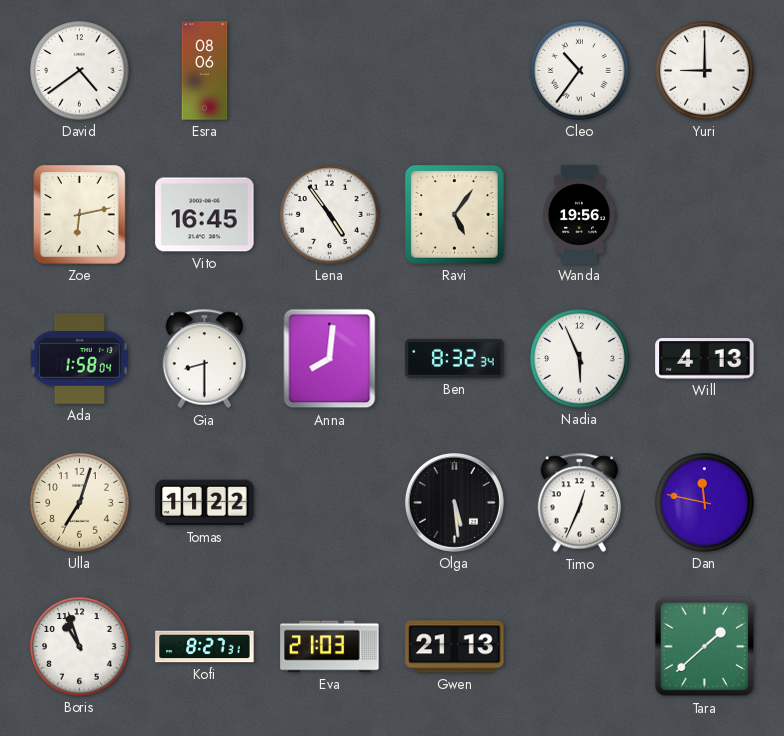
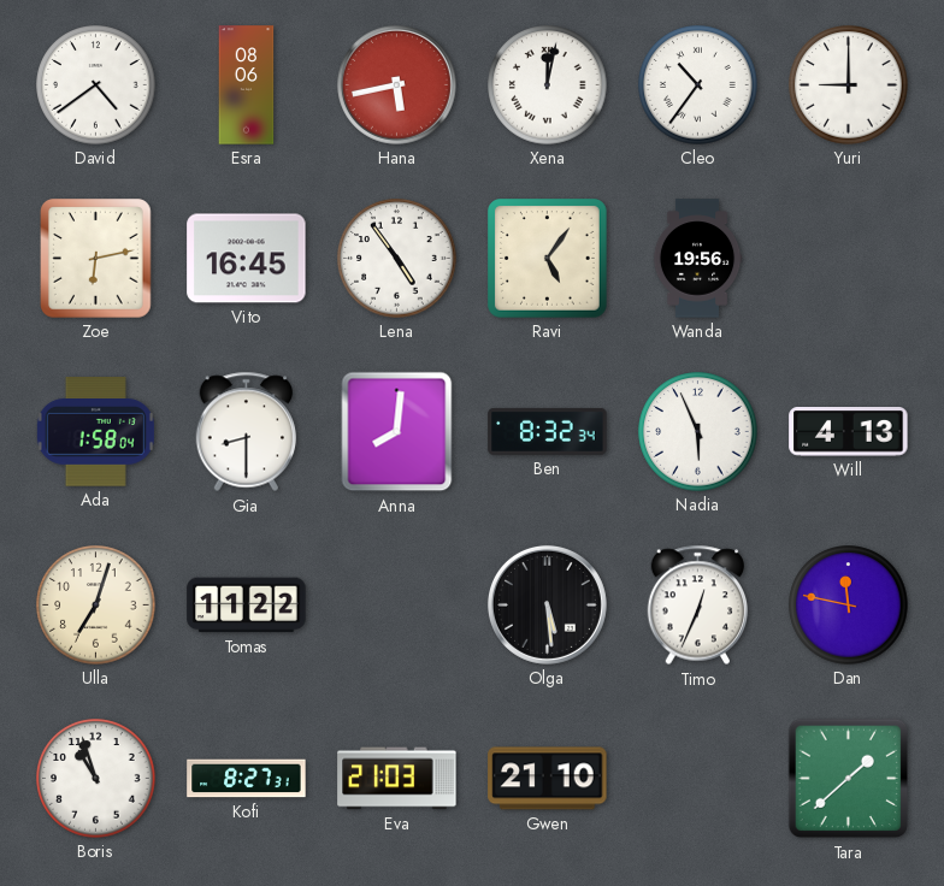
Hana: none -> 5:43
Xena: none -> 12:02
Gwen: 21:13 -> 21:10
